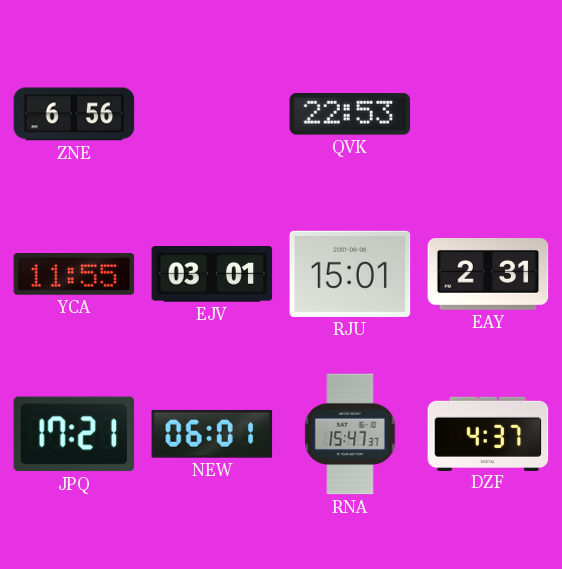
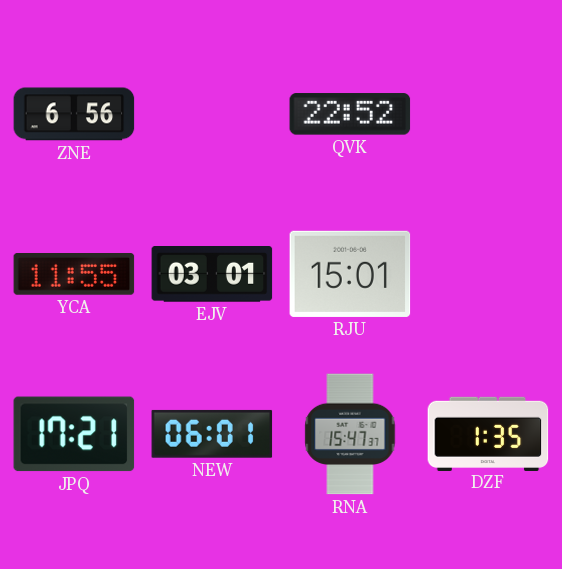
QVK: 22:53 -> 22:52
EAY: 2:31 -> none
DZF: 4:37 -> 1:35
